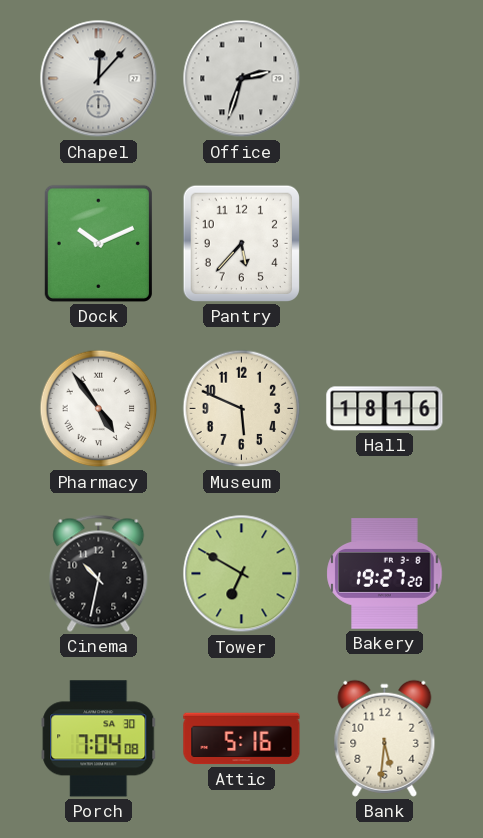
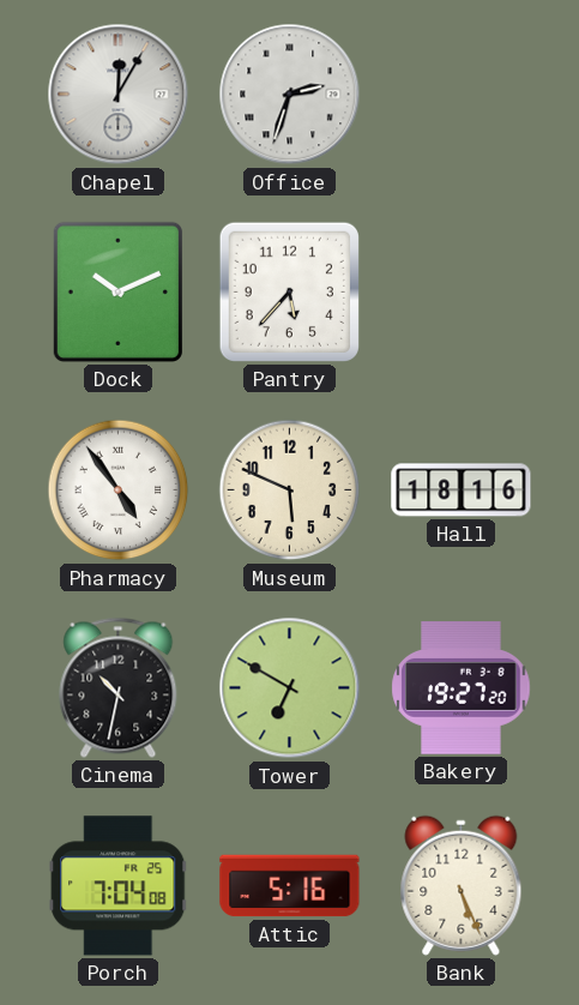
Chapel: 12:07 -> 12:05
Porch date: SA 30 -> FR 25
Bank: 5:31 -> 5:26
